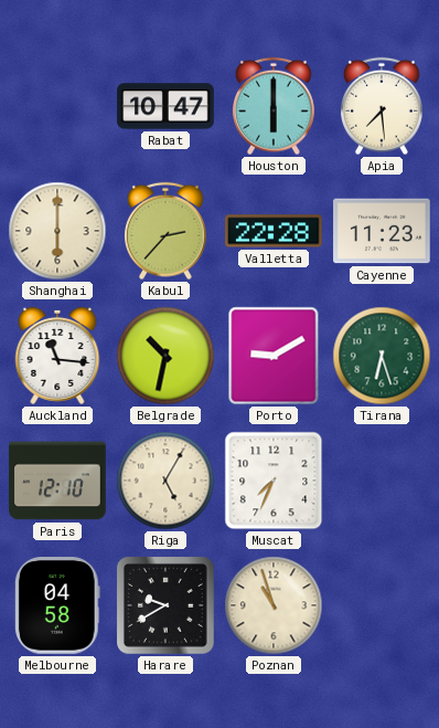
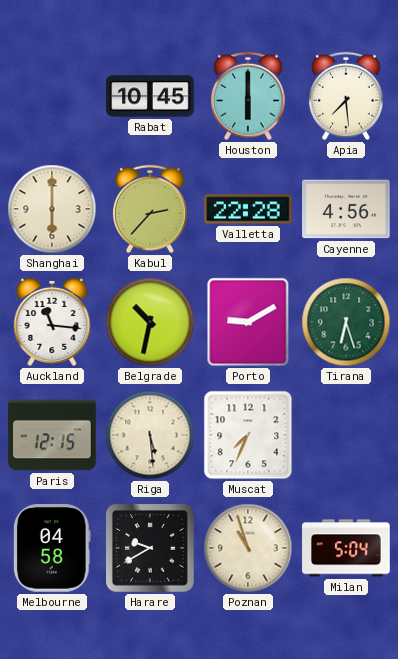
Rabat: 10:47 -> 10:45
Cayenne: 11:23 -> 4:56
Paris: 12:10 -> 12:15
Riga: 5:05 -> 5:29
Milan: none -> 5:04
